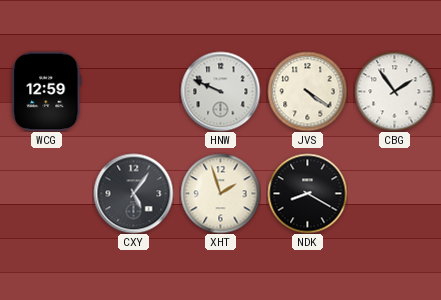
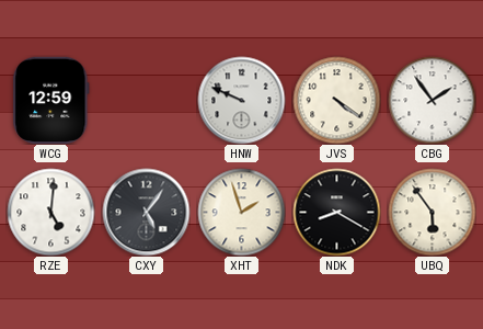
RZE: none -> 5:01
UBQ: none -> 5:54
